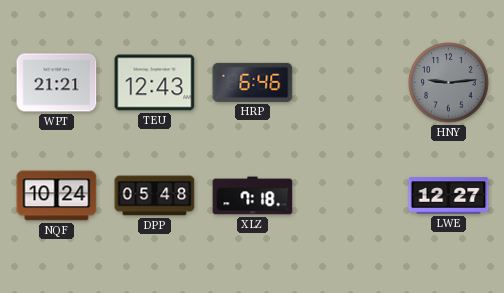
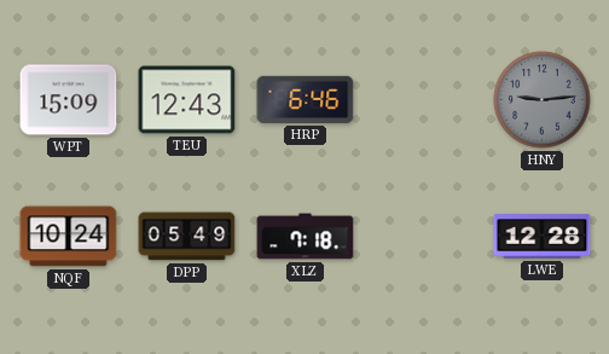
WPT: 21:21 -> 15:09
DPP: 05:48 -> 05:49
LWE: 12:27 -> 12:28
